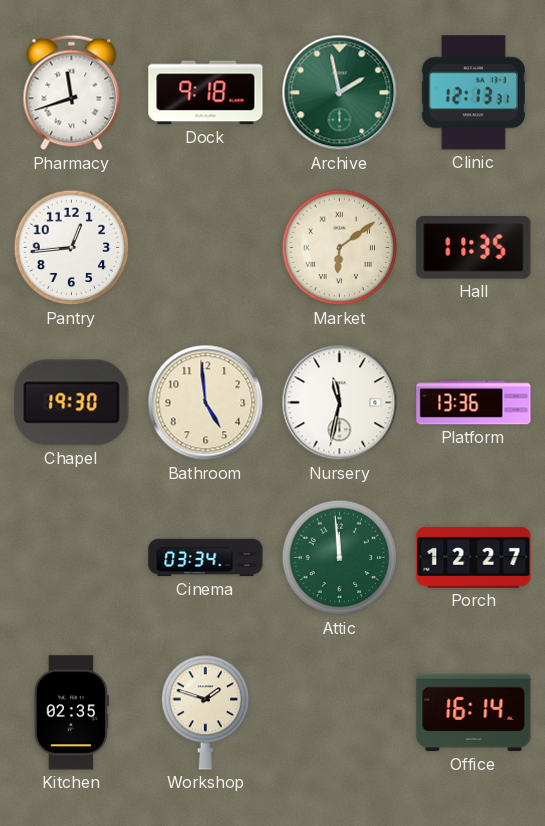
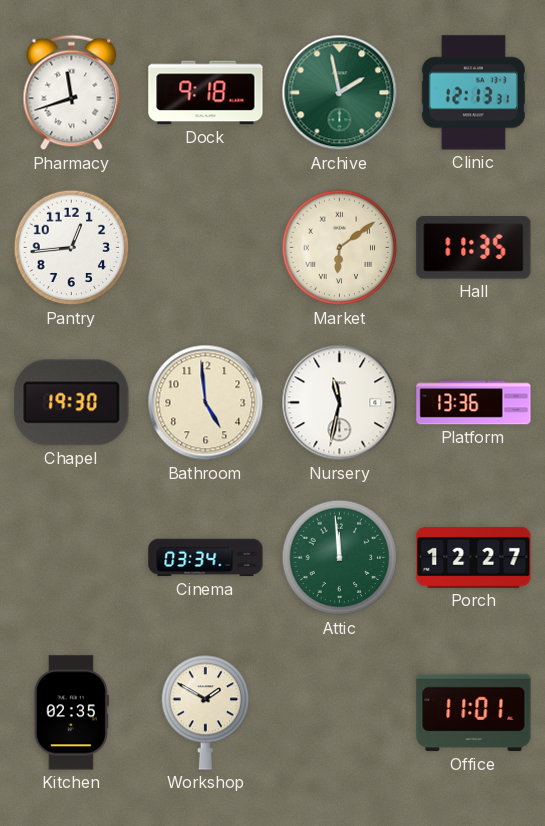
Workshop: 1:48 -> 1:50
Office: 16:14 -> 11:01
